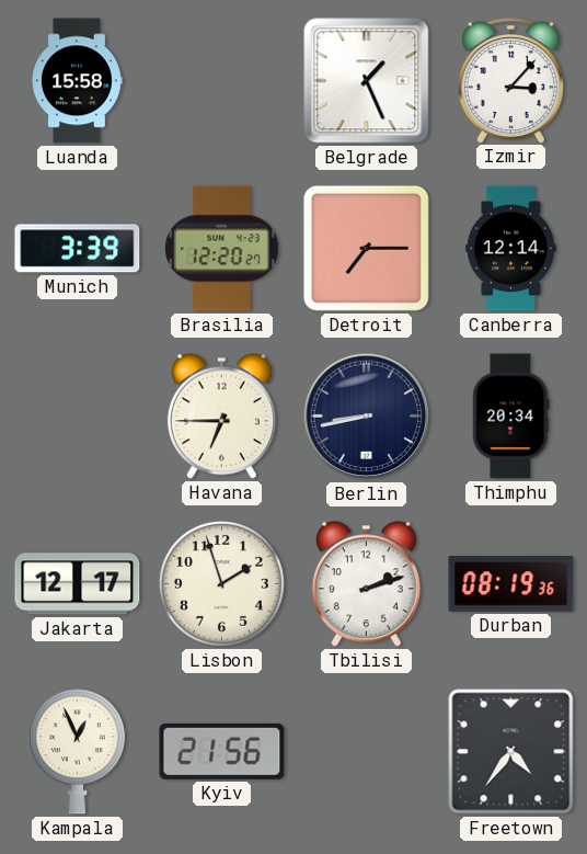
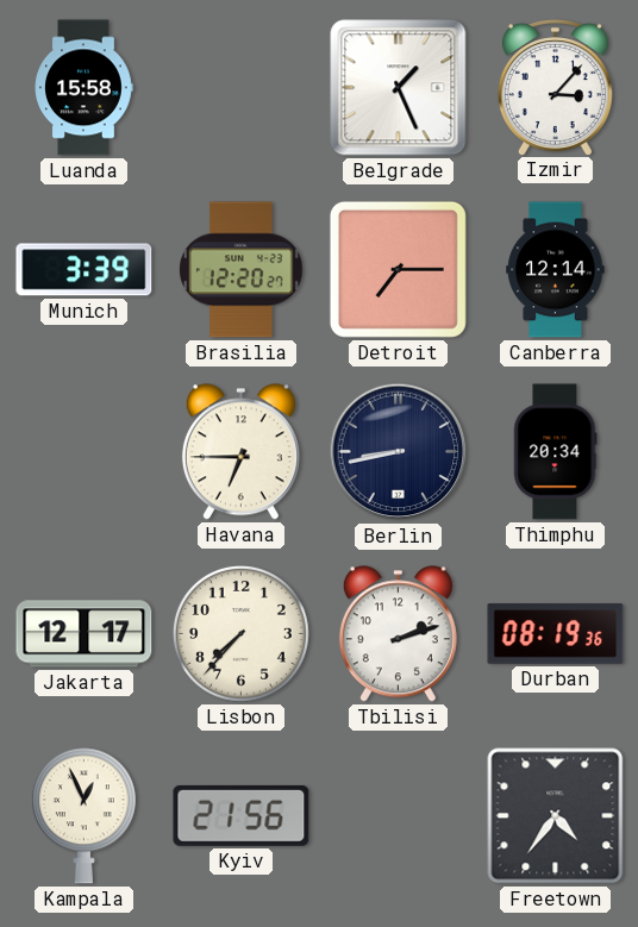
Lisbon: 1:57 -> 7:37
